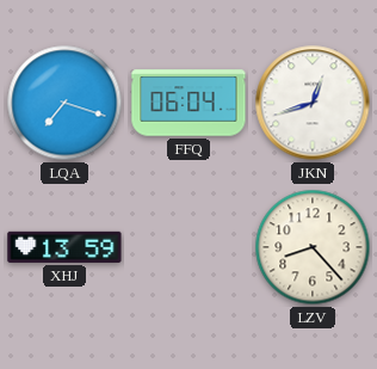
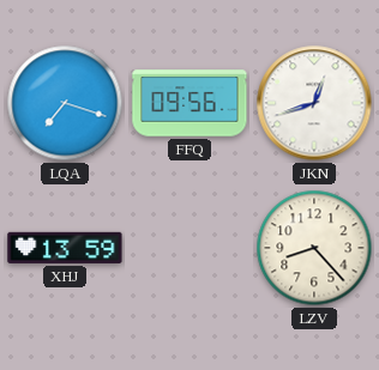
FFQ: 06:04 -> 09:56
